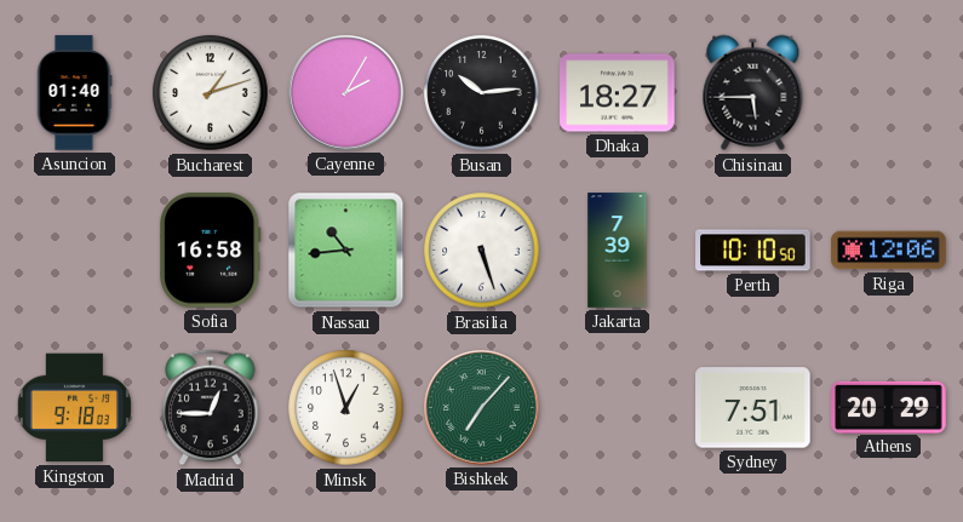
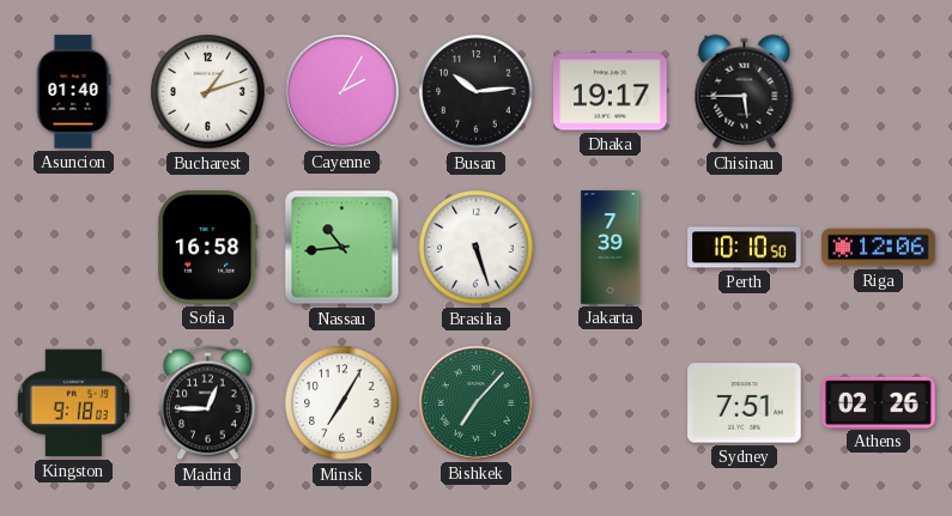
Dhaka: 18:27 -> 19:17
Minsk: 12:57 -> 7:05
Athens: 20:29 -> 02:26
